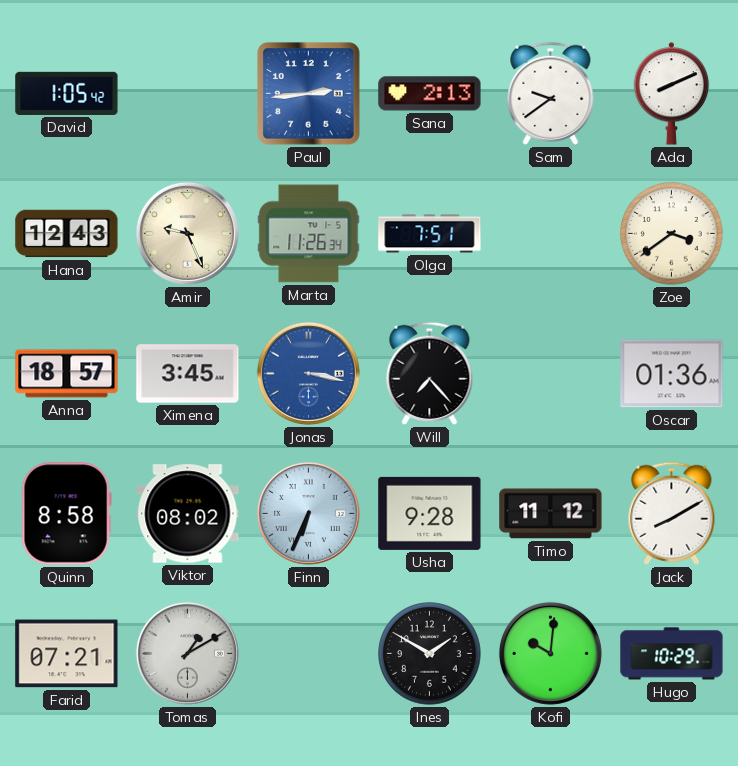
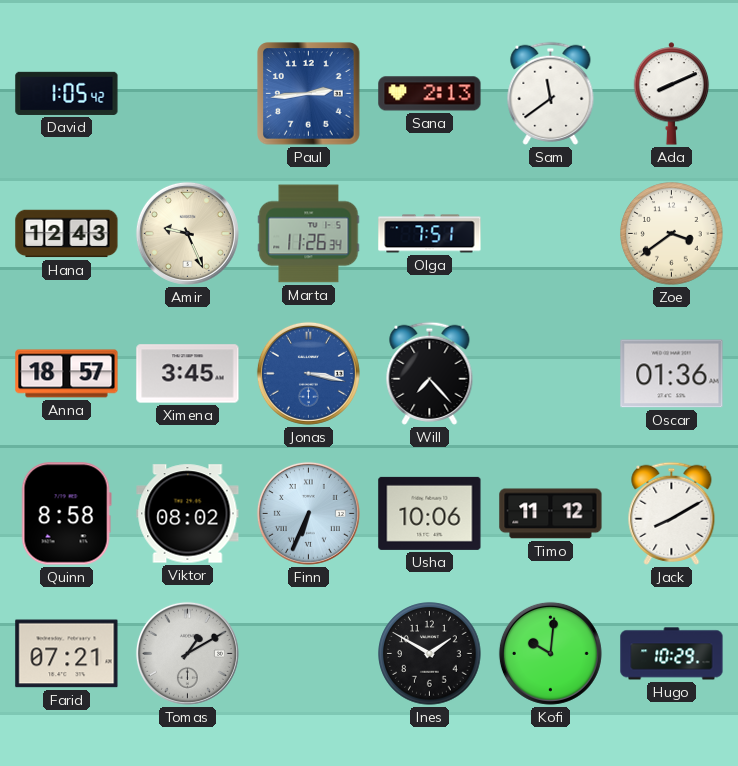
Sam: 9:39 -> 11:39
Usha: 9:28 -> 10:06
